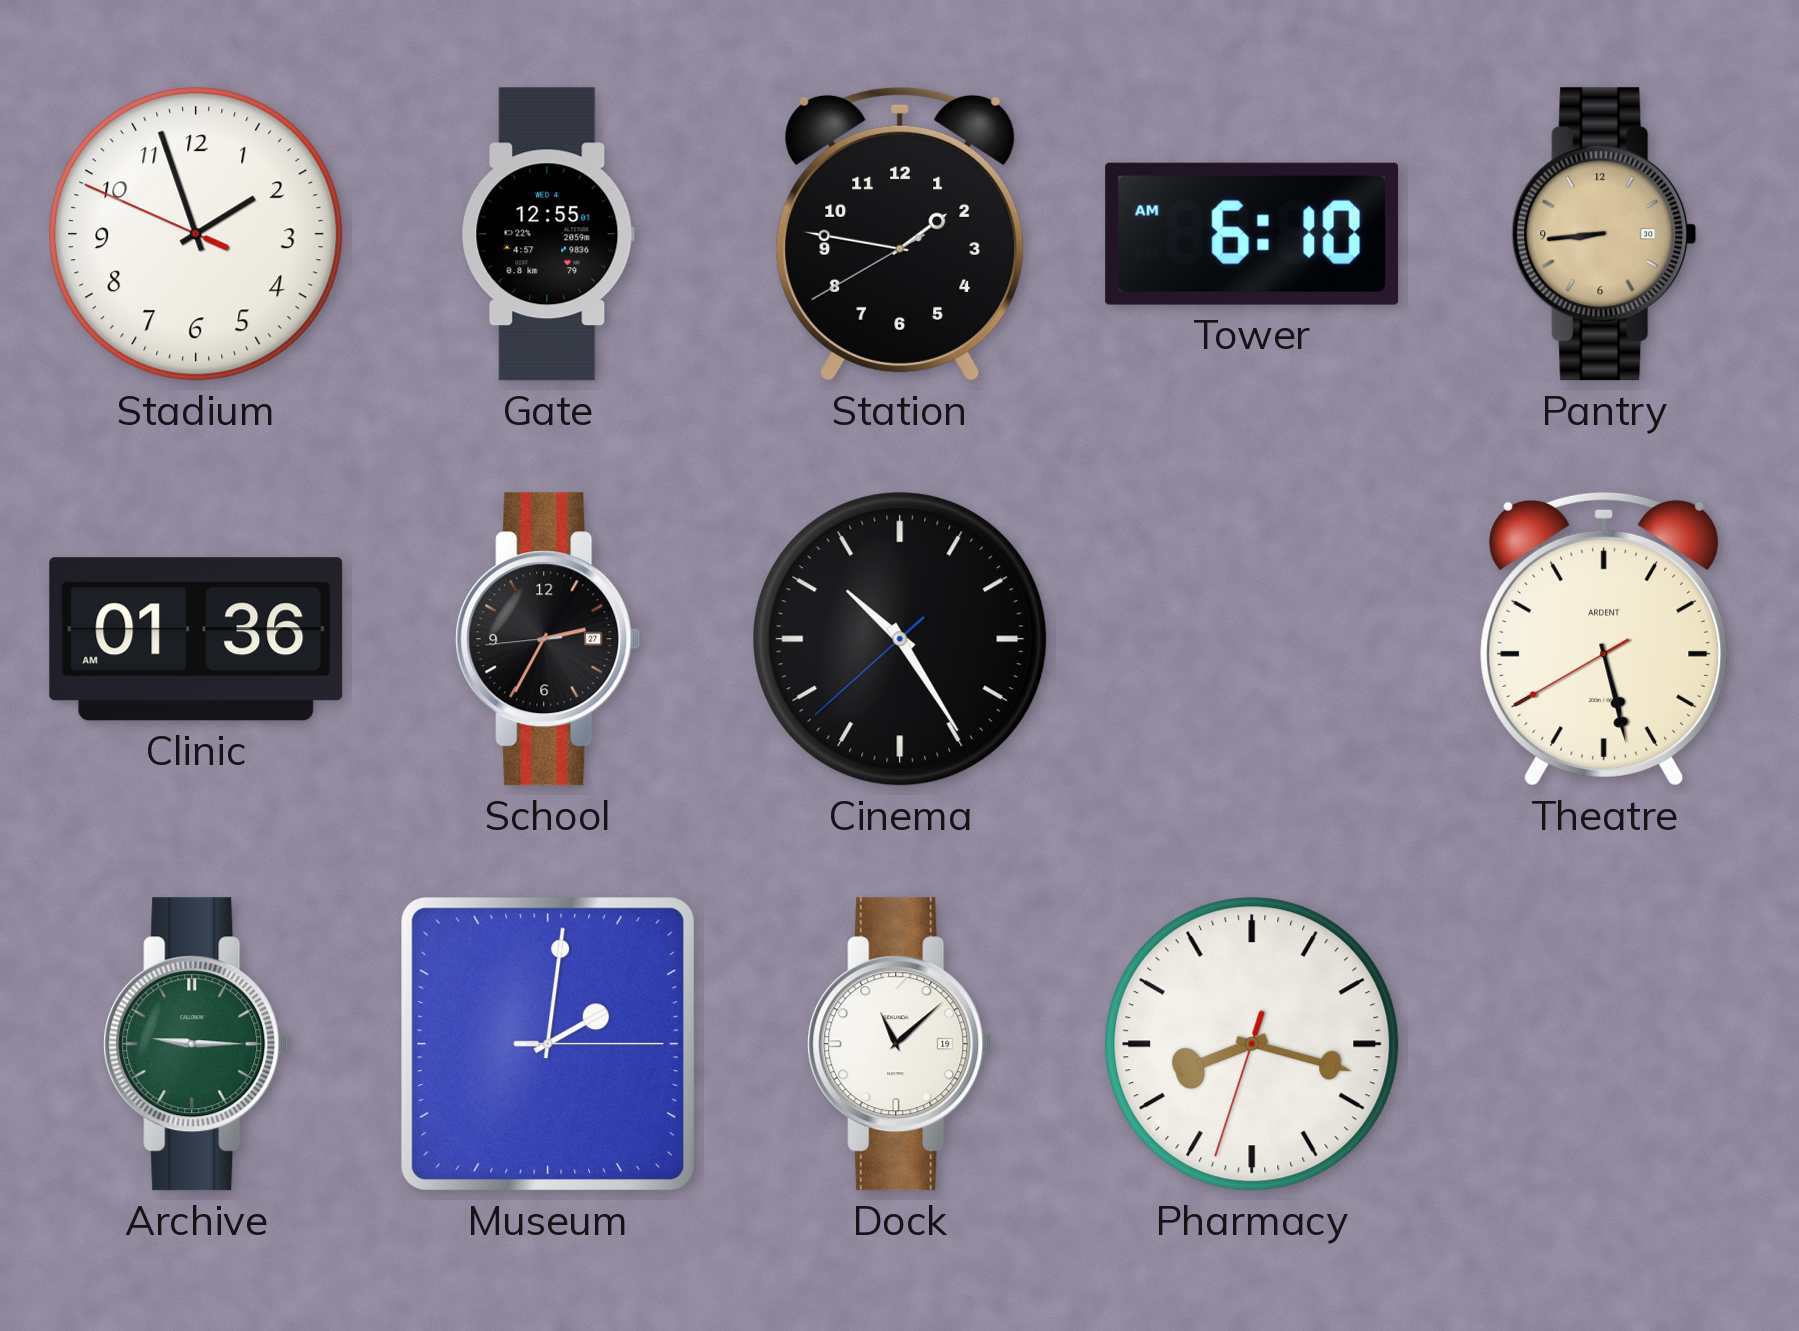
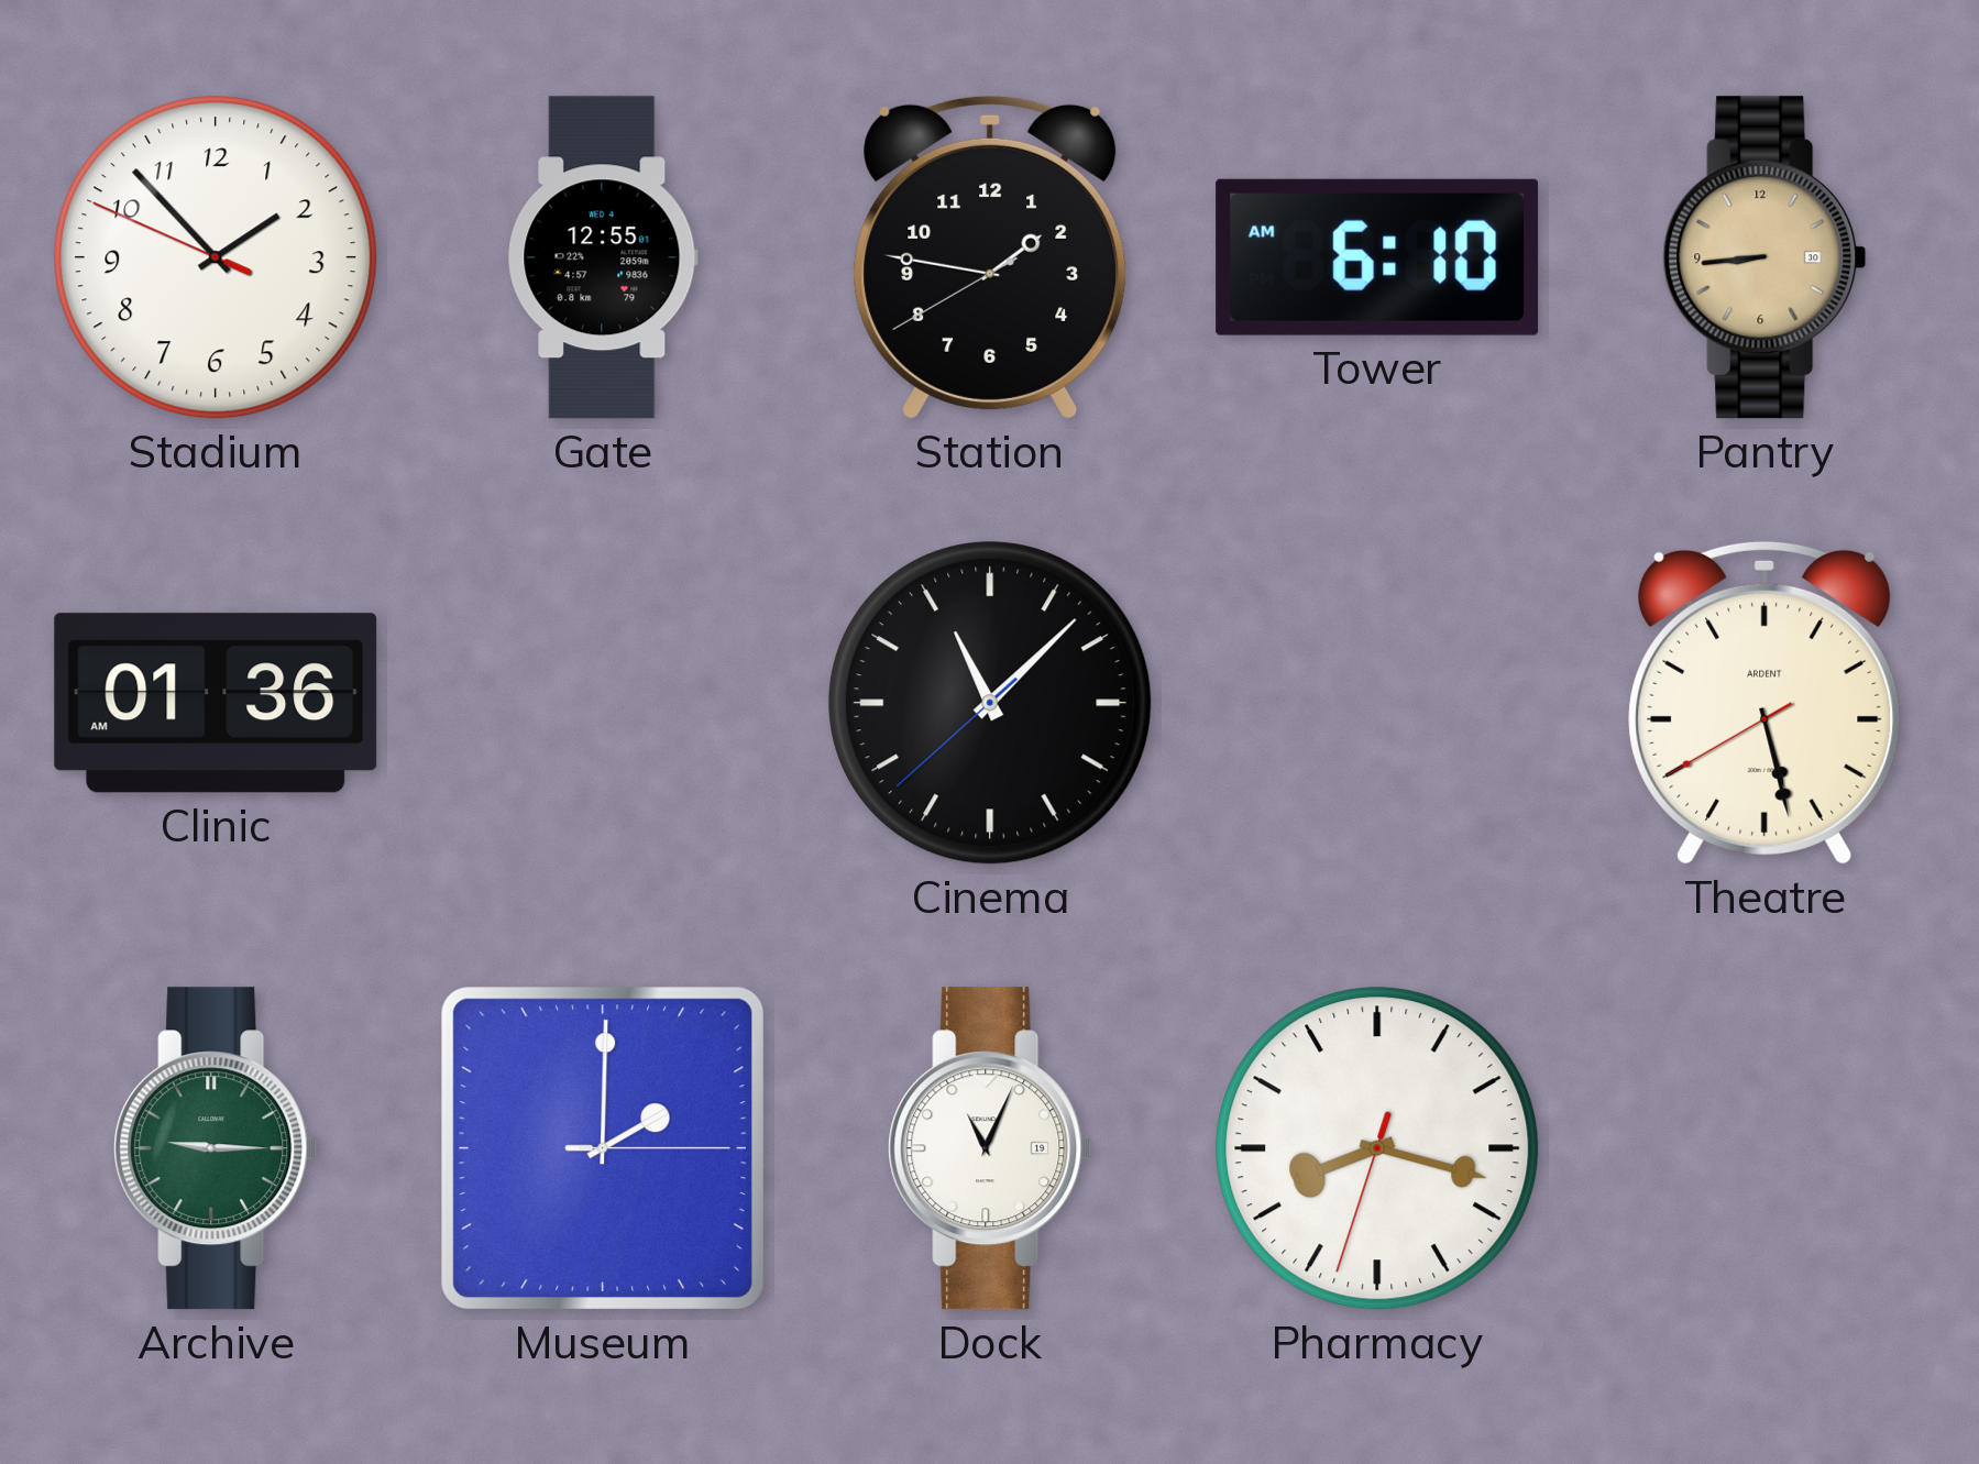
Stadium: 1:56 -> 1:52
School: 2:34 -> none
Cinema: 10:24 -> 11:07
Museum: 2:01 -> 2:00
Dock: 11:08 -> 11:04
